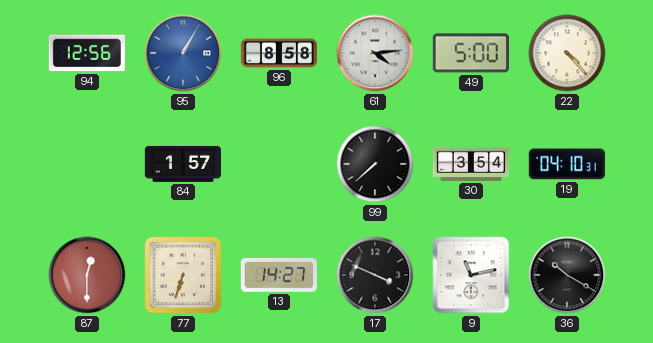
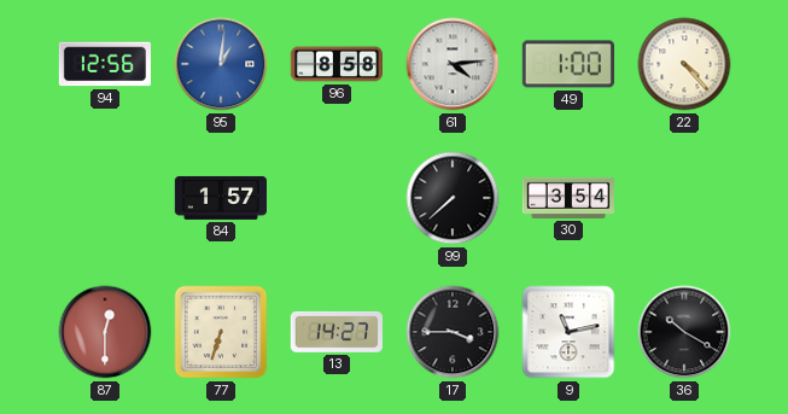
95: 1:05 -> 1:01
49: 5:00 -> 1:00
19: 04:10 -> none
17: 3:49 -> 3:45
